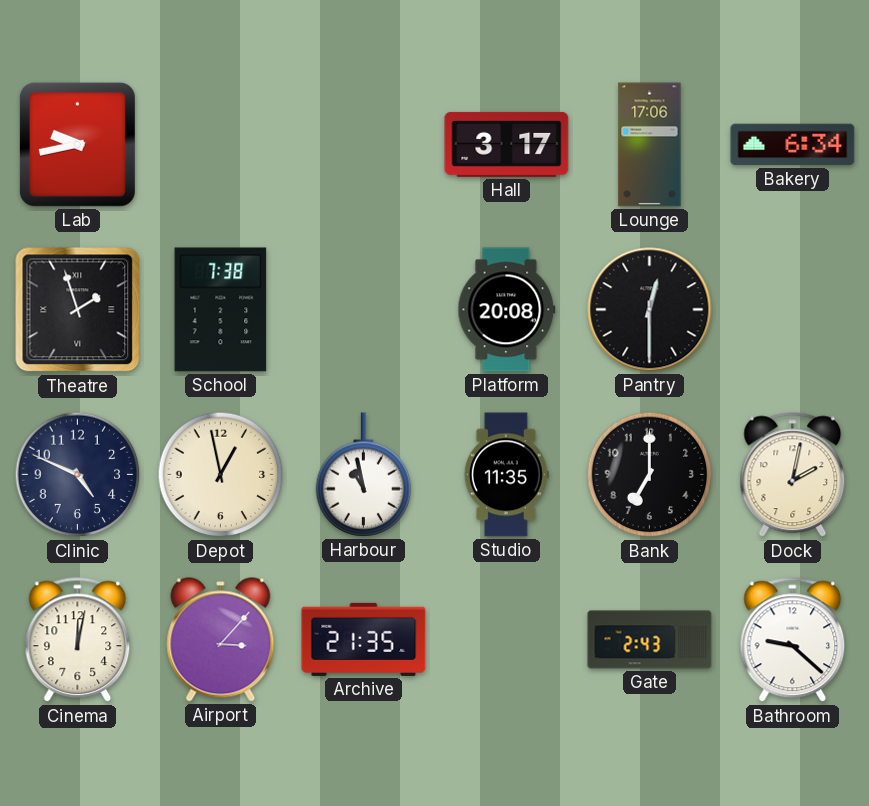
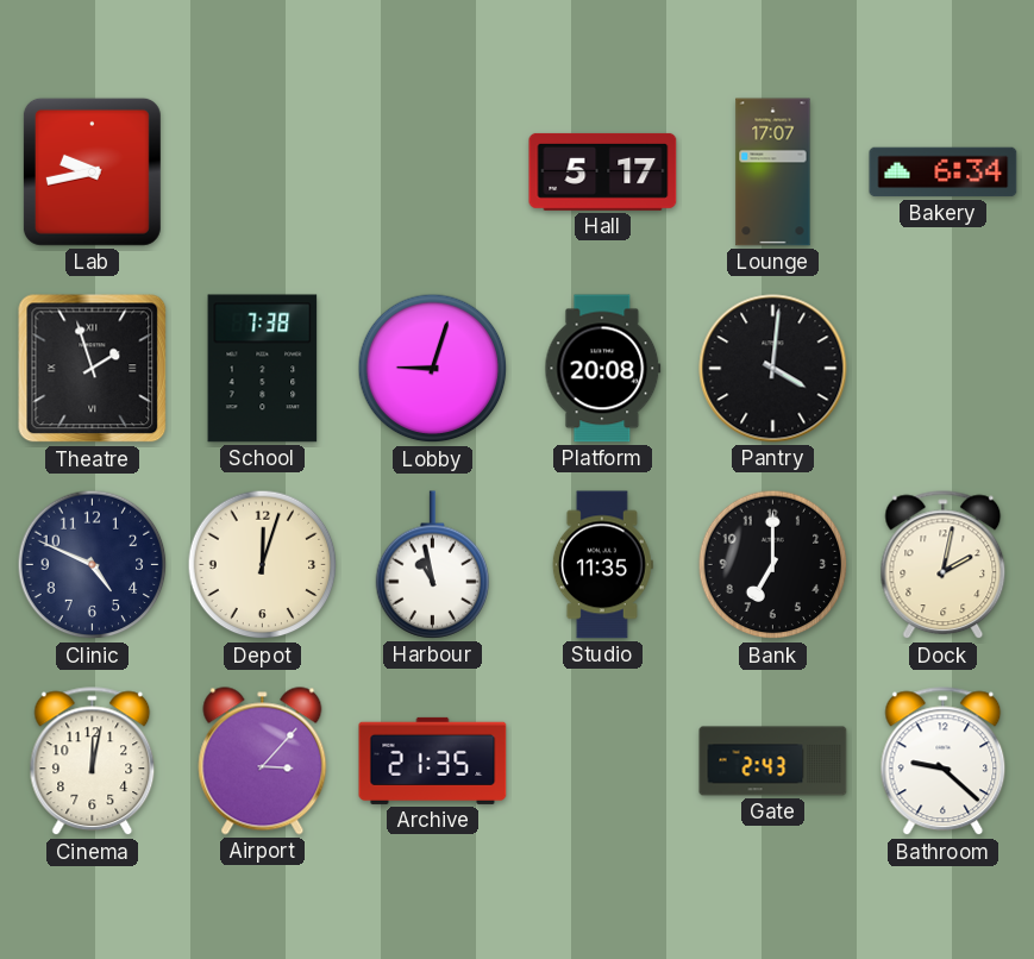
Hall: 3:17 -> 5:17
Lounge: 17:06 -> 17:07
Lobby: none -> 9:03
Pantry: 12:30 -> 4:01
Depot: 12:58 -> 12:03
